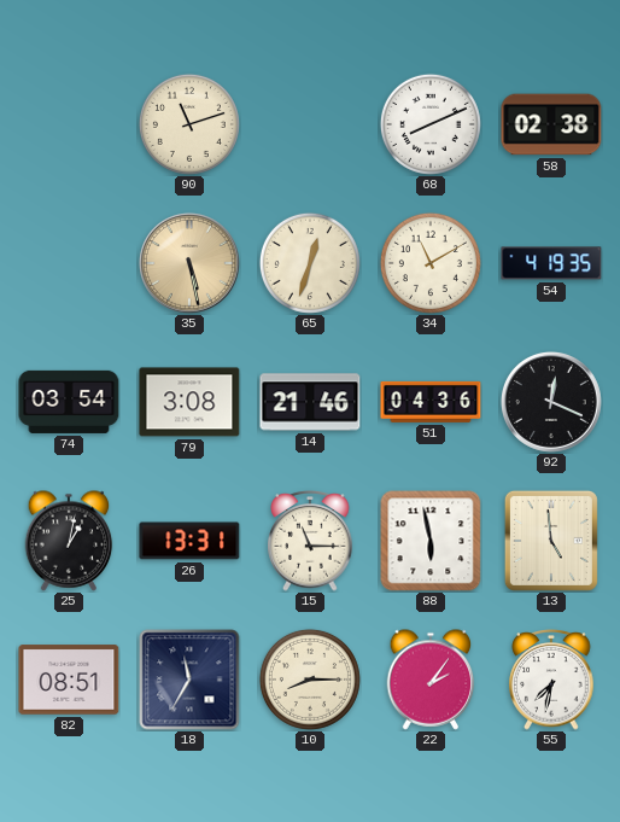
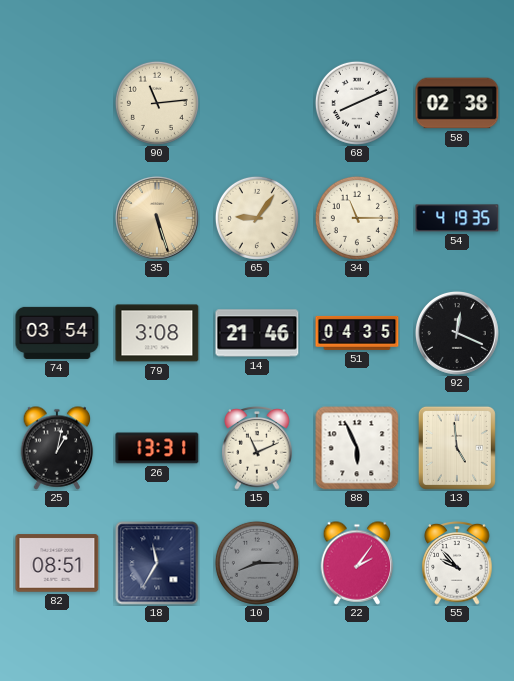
90: 11:12 -> 11:14
35: 5:28 -> 5:27
65: 12:33 -> 9:06
34: 11:10 -> 11:15
51: 04:36 -> 04:35
15: 11:15 -> 11:11
88: 5:58 -> 5:56
10 dial: cream -> grey
55: 7:32 -> 9:53
